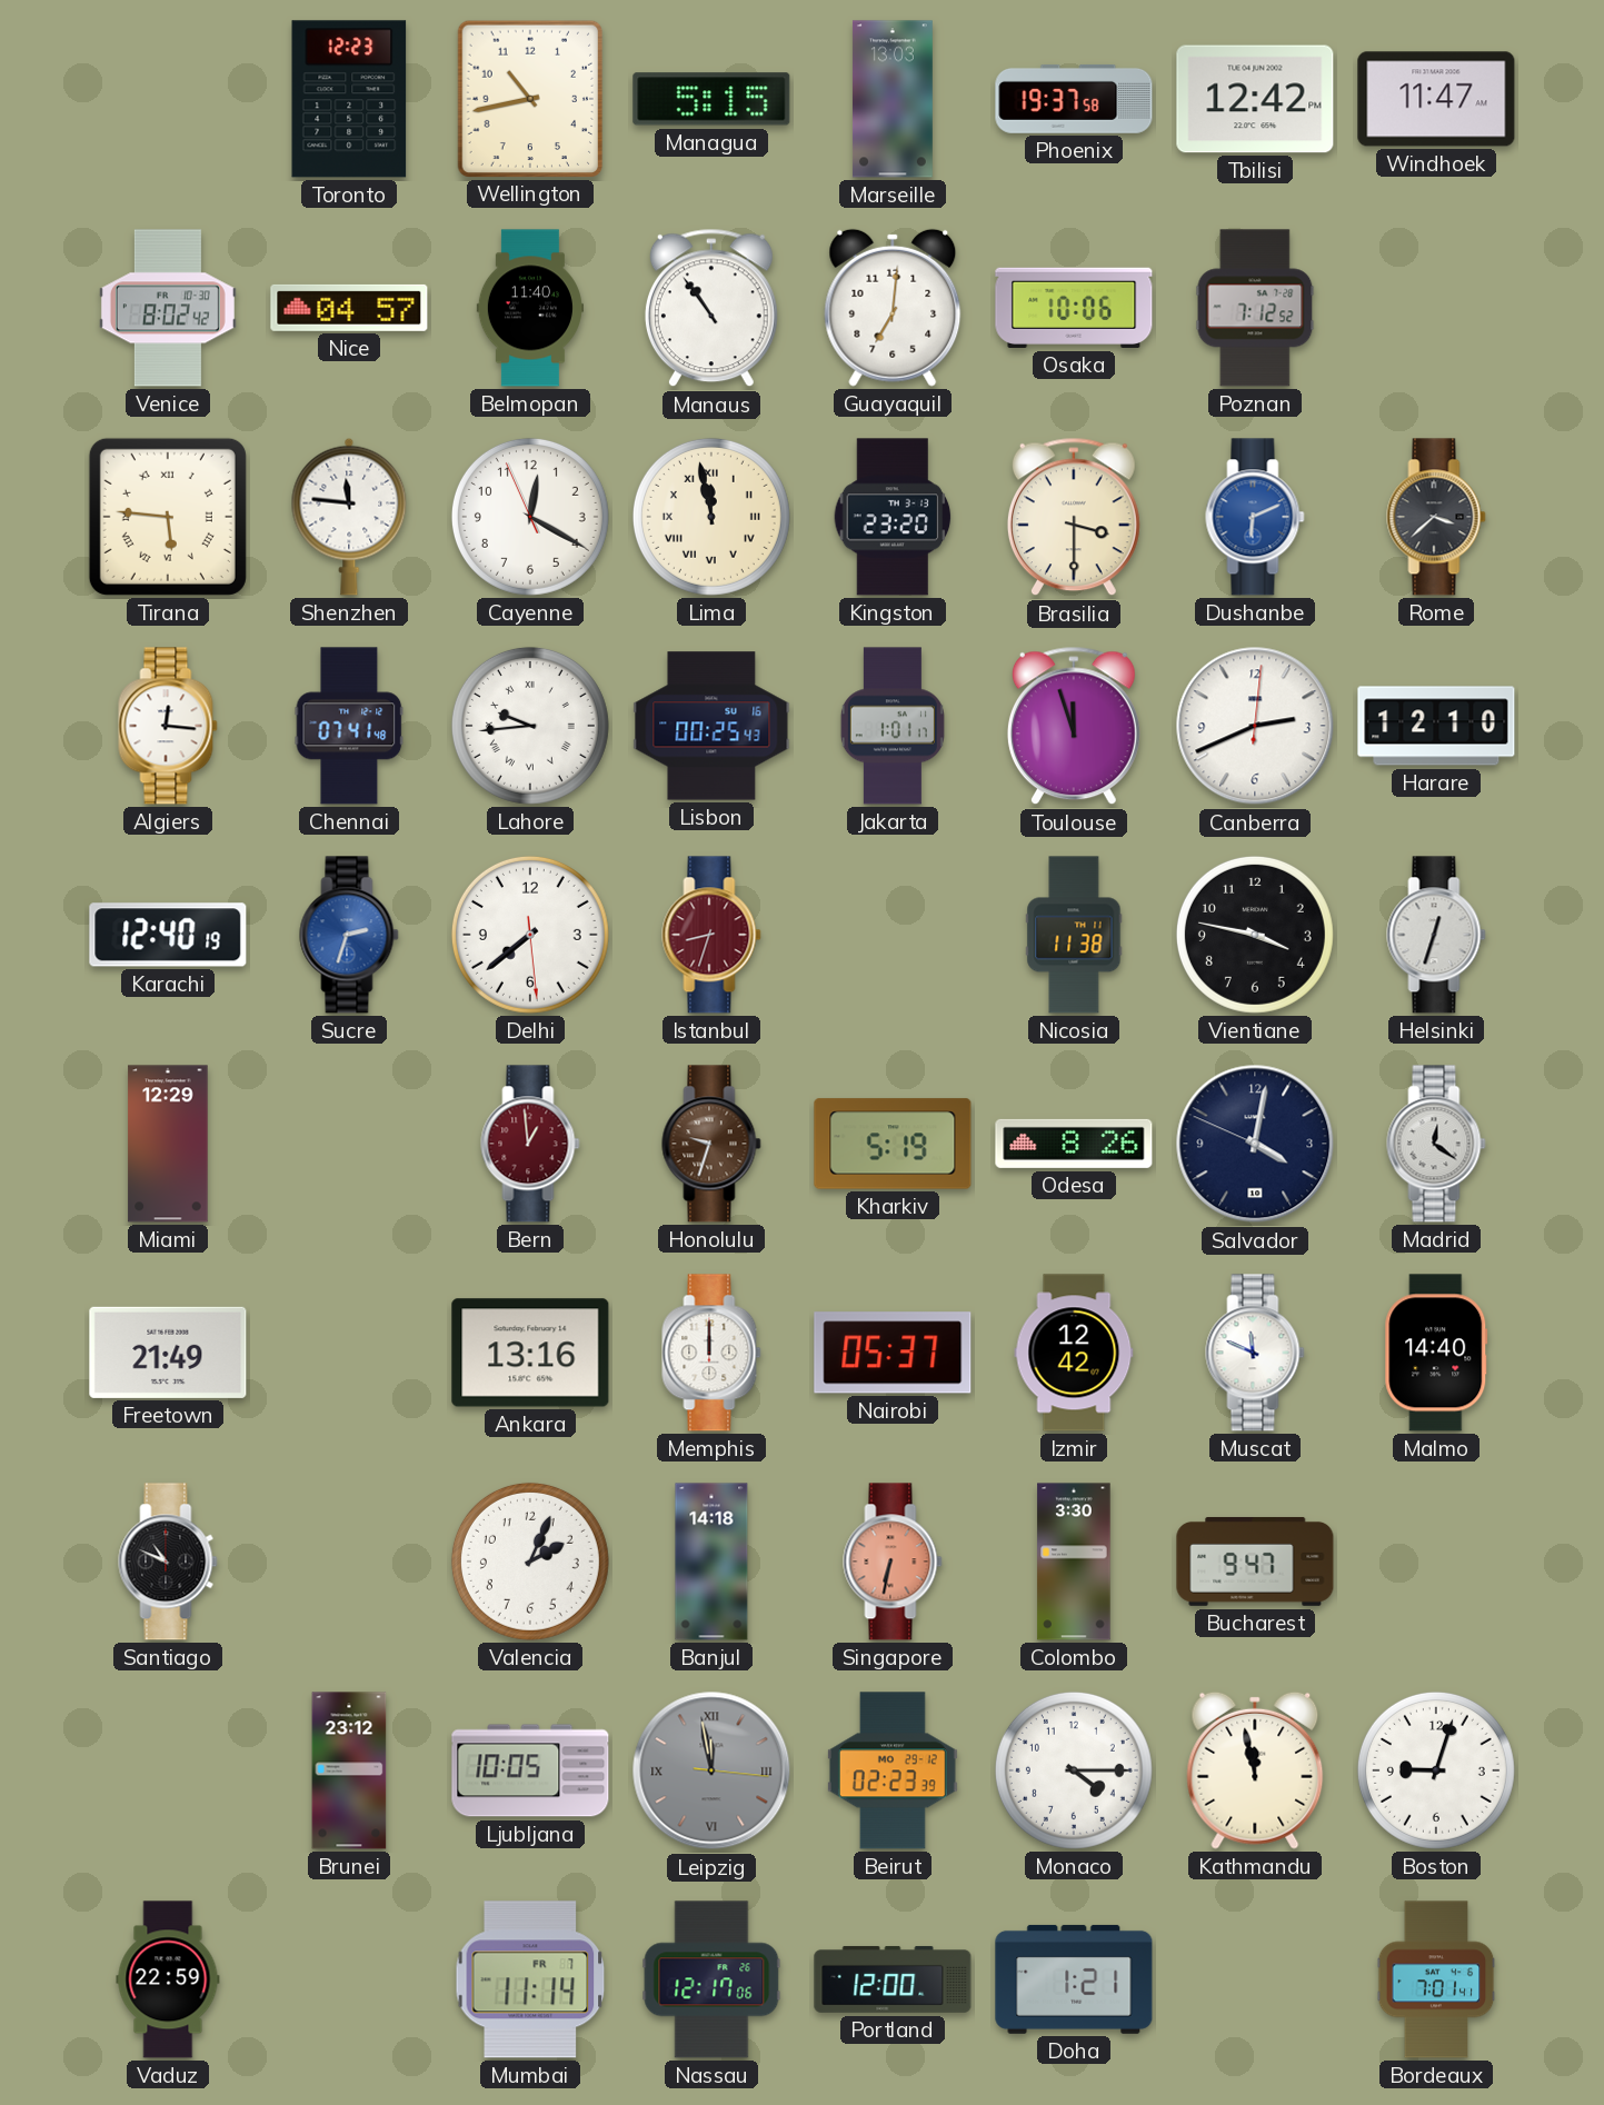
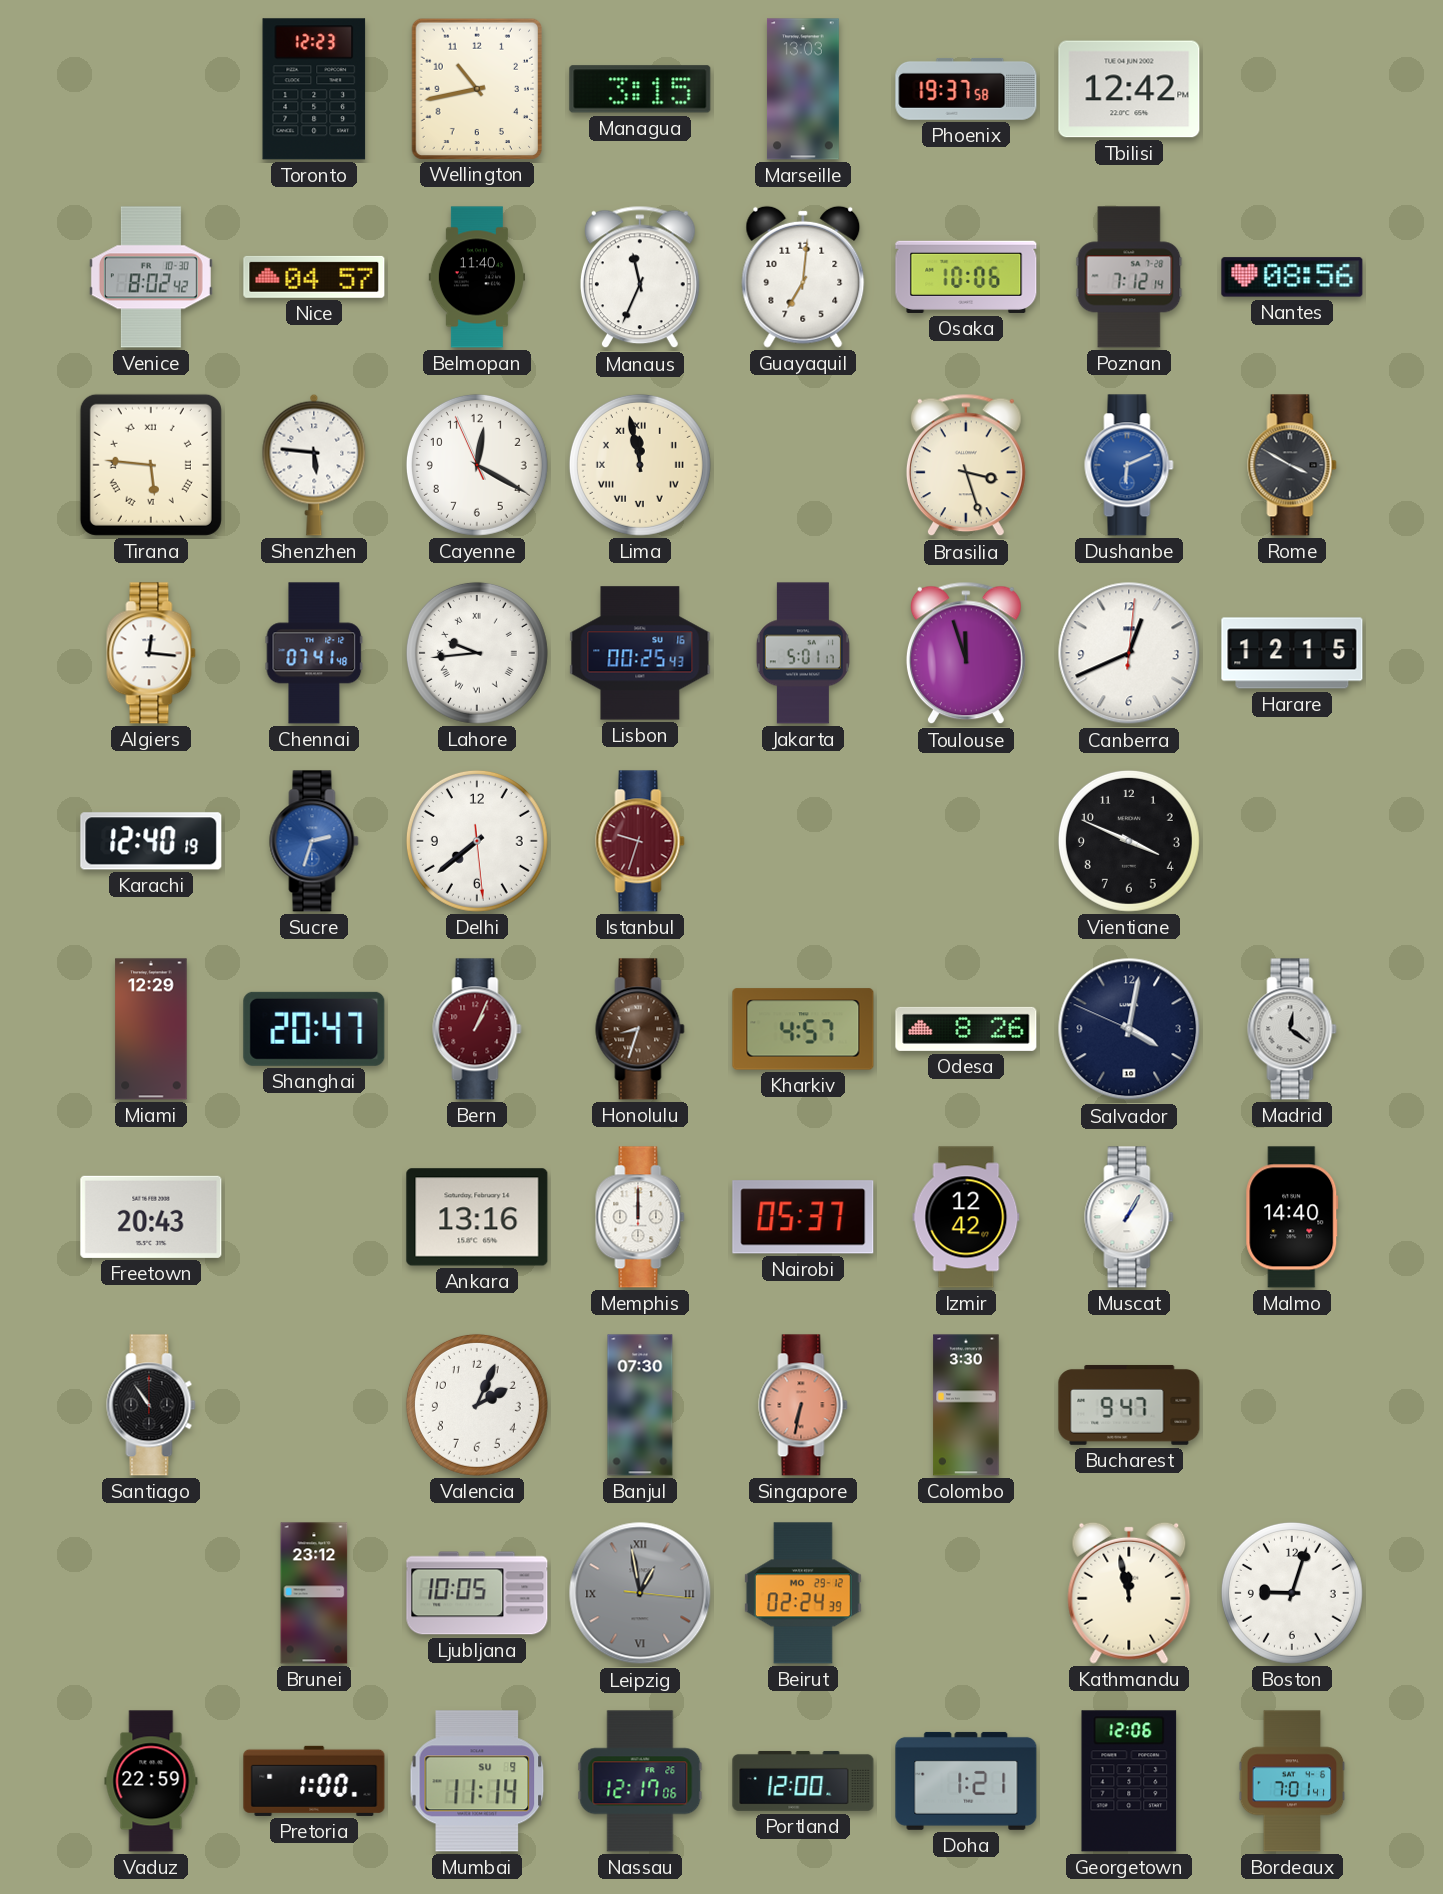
Managua: 5:15 -> 3:15
Windhoek: 11:47 -> none
Manaus: 10:54 -> 11:34
Poznan: 7:12:52 -> 7:12:14
Nantes: none -> 08:56
Shenzhen: 11:46 -> 5:46
Kingston: 23:20 -> none
Brasilia: 3:30 -> 3:27
Rome: 3:38 -> 3:50
Jakarta: 1:01 -> 5:01
Canberra: 2:41 -> 12:41
Harare: 12:10 -> 12:15
Istanbul: 8:33 -> 9:33
Nicosia: 11:38 -> none
Vientiane: 3:47 -> 3:49
Helsinki: 12:33 -> none
Shanghai: none -> 20:47
Bern: 12:59 -> 1:04
Honolulu: 9:33 -> 8:33
Kharkiv: 5:19 -> 4:57
Freetown: 21:49 -> 20:43
Muscat: 11:49 -> 1:05
Santiago: 10:49 -> 10:54
Banjul: 14:18 -> 07:30
Leipzig: 11:58 -> 12:58
Beirut: 02:23 -> 02:24
Monaco: 4:15 -> none
Pretoria: none -> 1:00
Mumbai date: FR 7 -> SU 9
Georgetown: none -> 12:06
